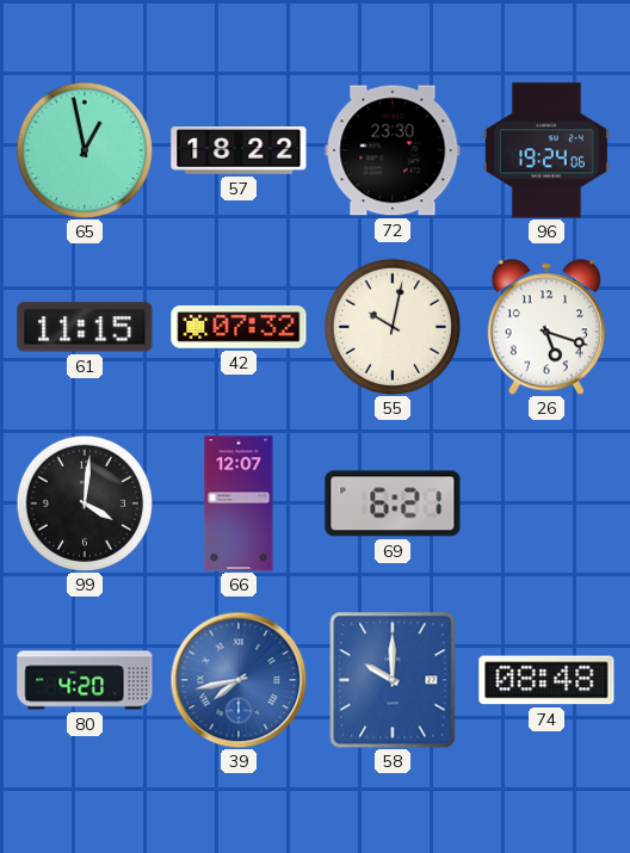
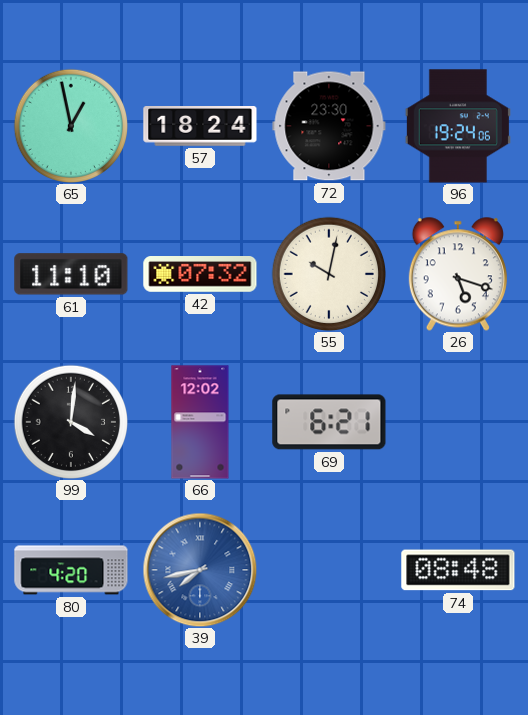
57: 18:22 -> 18:24
61: 11:15 -> 11:10
66: 12:07 -> 12:02
58: 10:00 -> none
